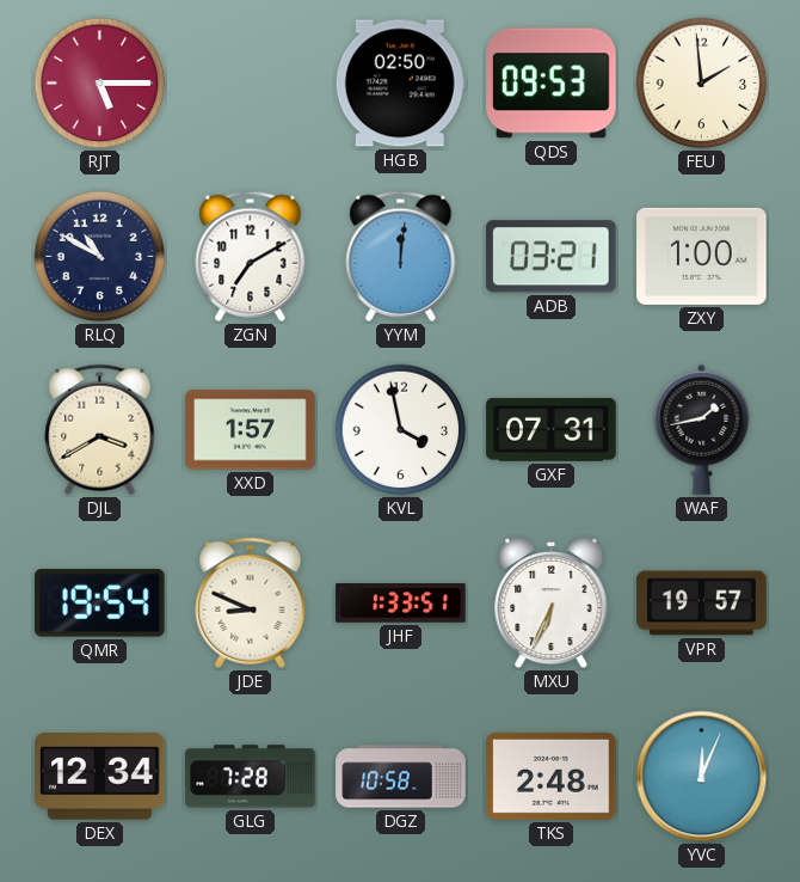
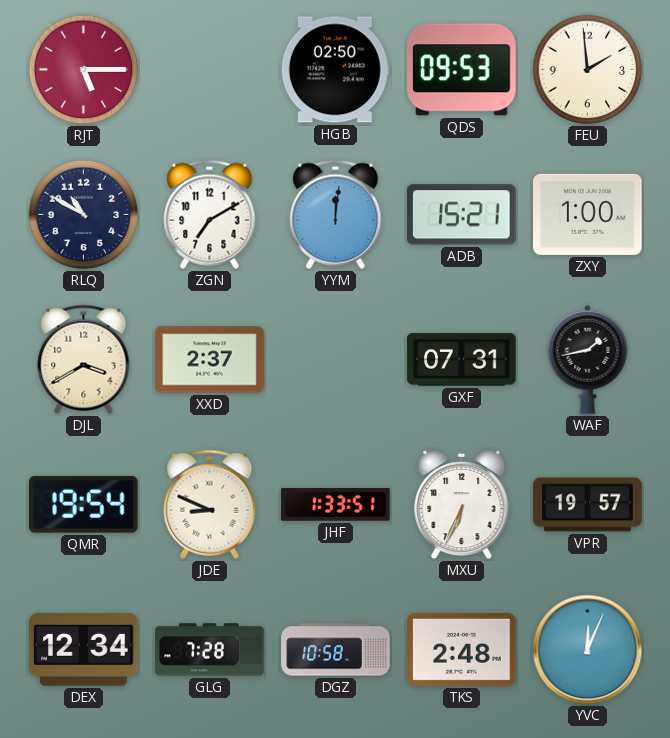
ADB: 03:21 -> 15:21
XXD: 1:57 -> 2:37
KVL: 3:58 -> none
